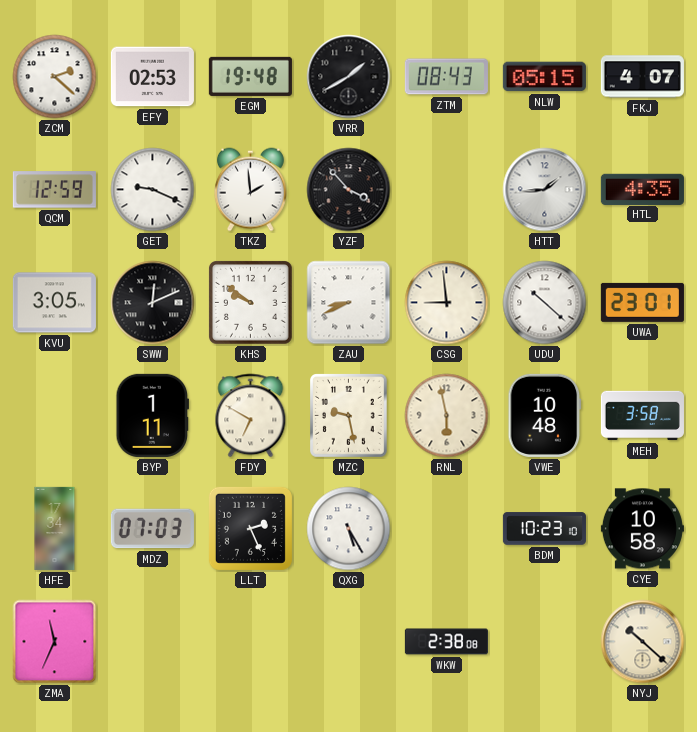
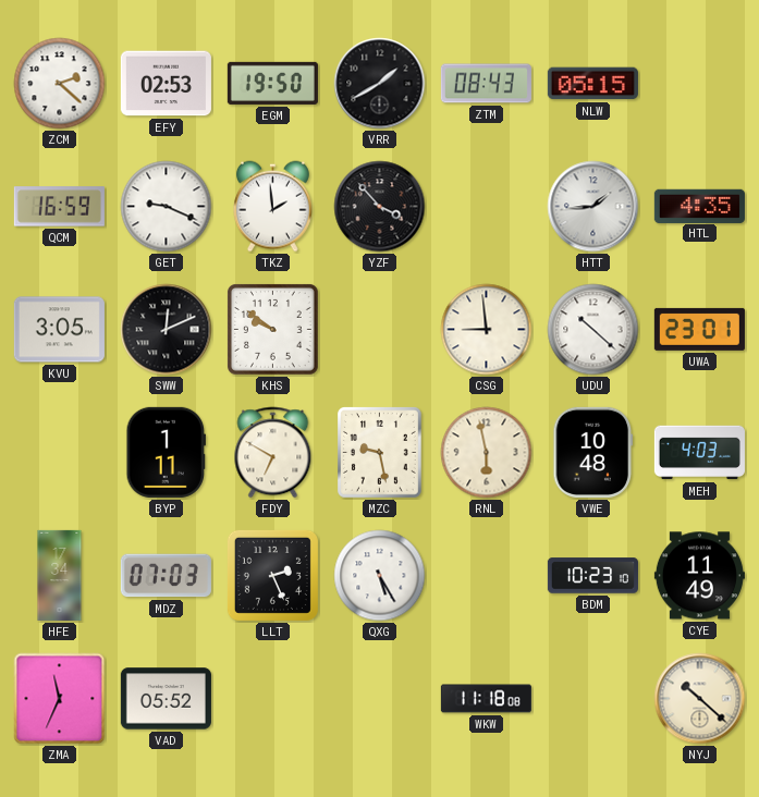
EGM: 19:48 -> 19:50
FKJ: 4:07 -> none
QCM: 12:59 -> 16:59
ZAU: 8:41 -> none
MEH: 3:58 -> 4:03
CYE: 10:58 -> 11:49
VAD: none -> 05:52
WKW: 2:38 -> 11:18
